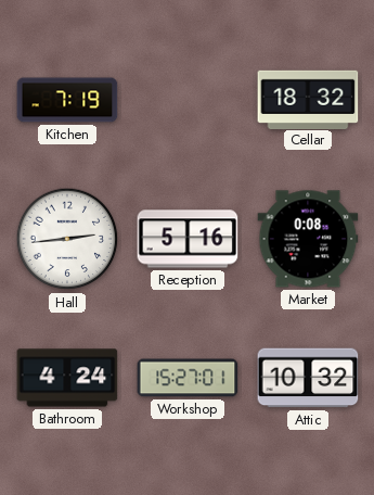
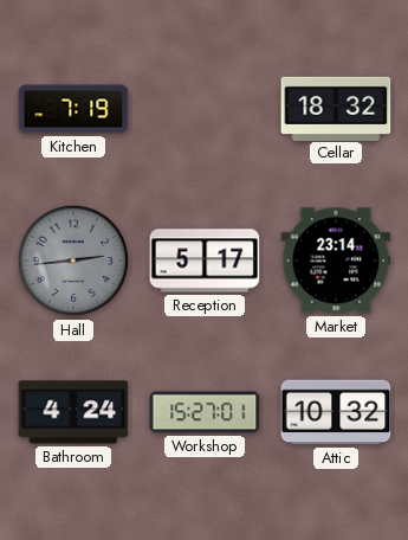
Hall dial: white -> grey
Reception: 5:16 -> 5:17
Market: 0:08 -> 23:14
